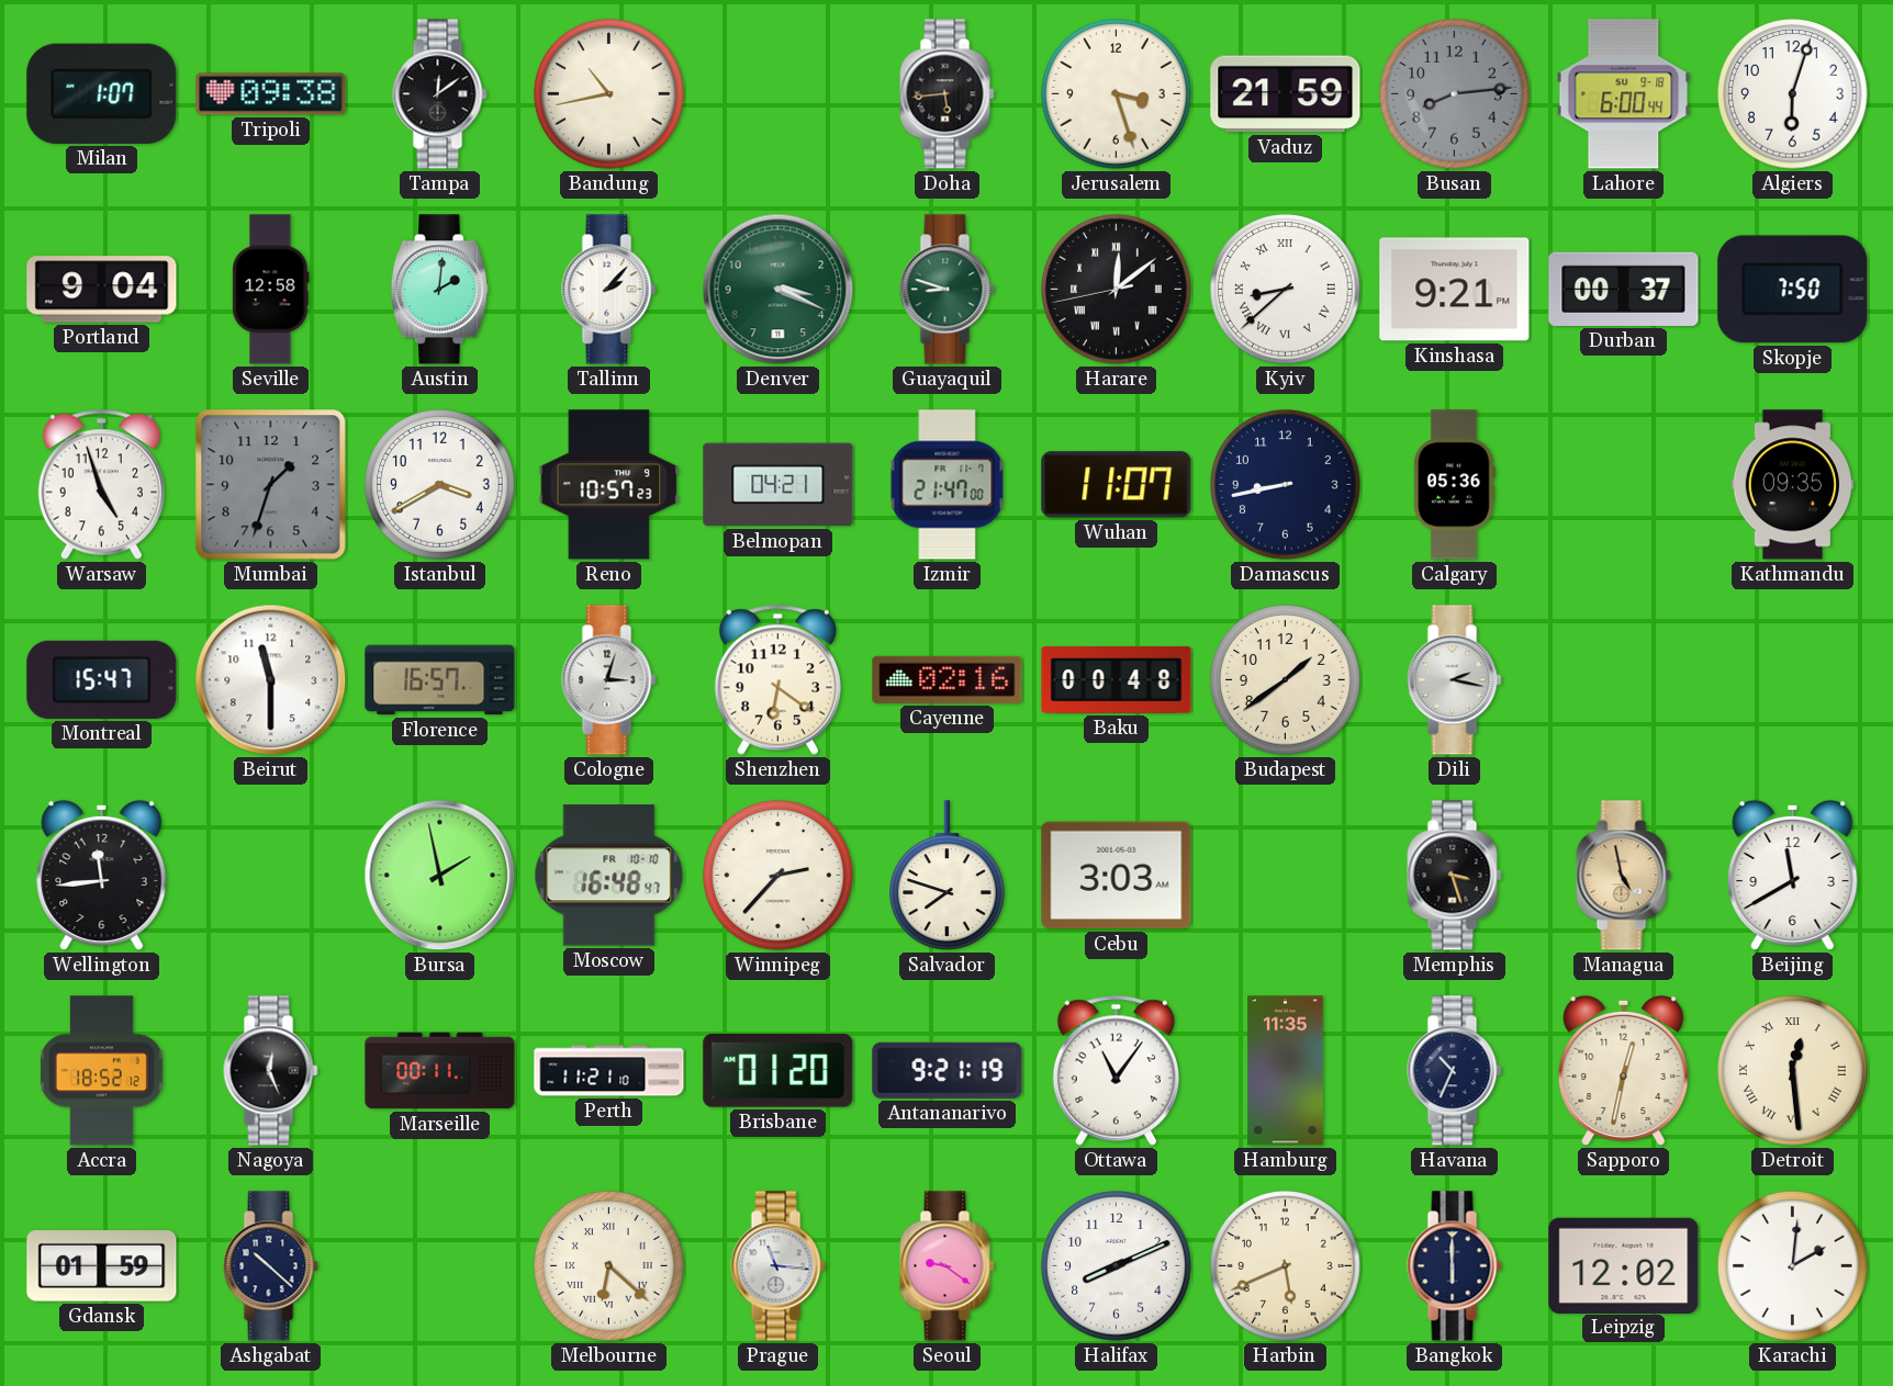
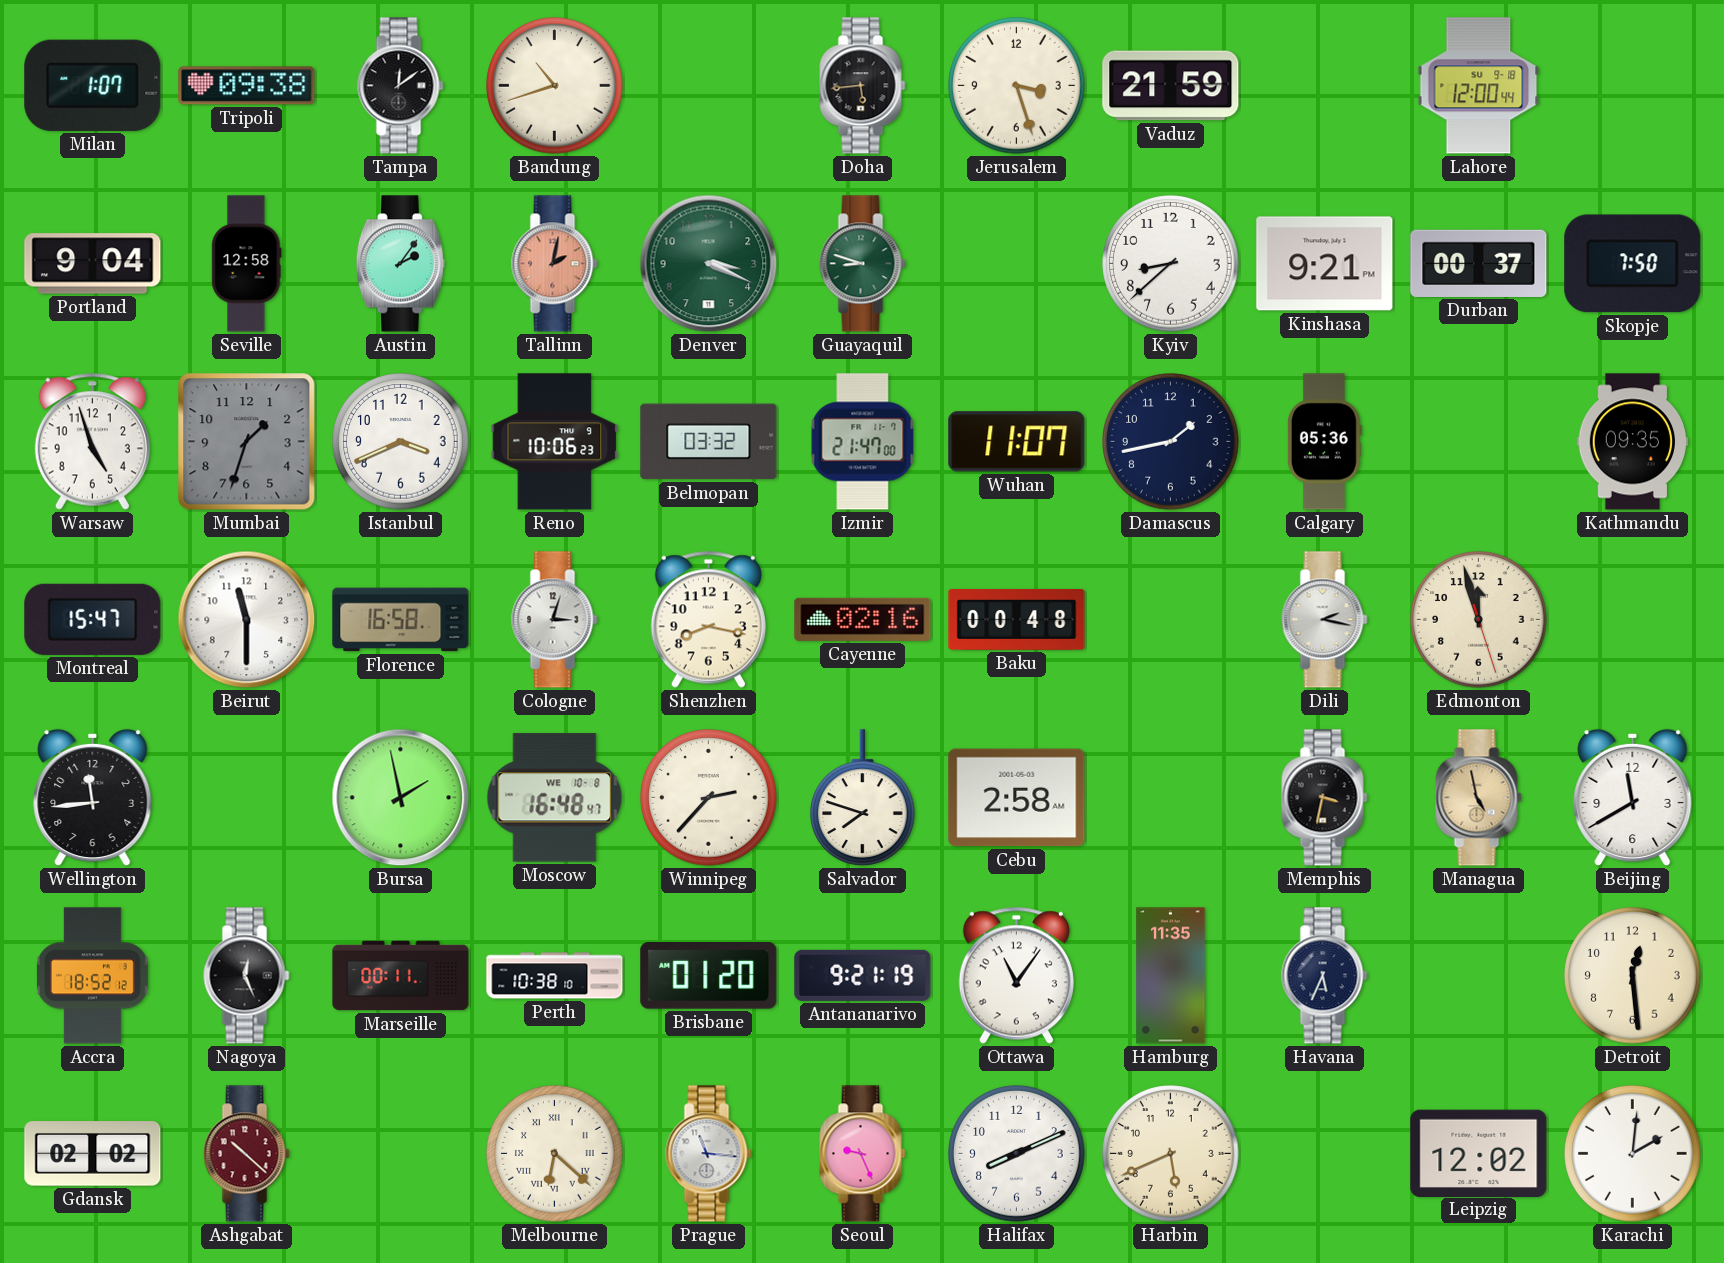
Bandung: 10:43 -> 10:42
Busan: 8:14 -> none
Lahore: 6:00 -> 12:00
Algiers: 6:03 -> none
Austin: 2:01 -> 2:06
Tallinn: 2:07 -> 2:02
Tallinn dial: white -> salmon
Harare: 12:08 -> none
Kyiv numerals: Roman -> Arabic
Istanbul: 3:40 -> 3:41
Reno: 10:57 -> 10:06
Belmopan: 04:21 -> 03:32
Damascus: 8:43 -> 1:43
Florence: 16:57 -> 16:58
Shenzhen: 6:21 -> 8:17
Budapest: 1:39 -> none
Edmonton: none -> 11:57
Moscow date: FR 10-10 -> WE 10-8
Cebu: 3:03 -> 2:58
Memphis: 3:27 -> 3:32
Perth: 11:21 -> 10:38
Havana: 10:34 -> 5:34
Sapporo: 12:32 -> none
Detroit numerals: Roman -> Arabic
Gdansk: 01:59 -> 02:02
Ashgabat dial: navy -> burgundy
Seoul: 9:21 -> 9:26
Bangkok: 6:00 -> none
